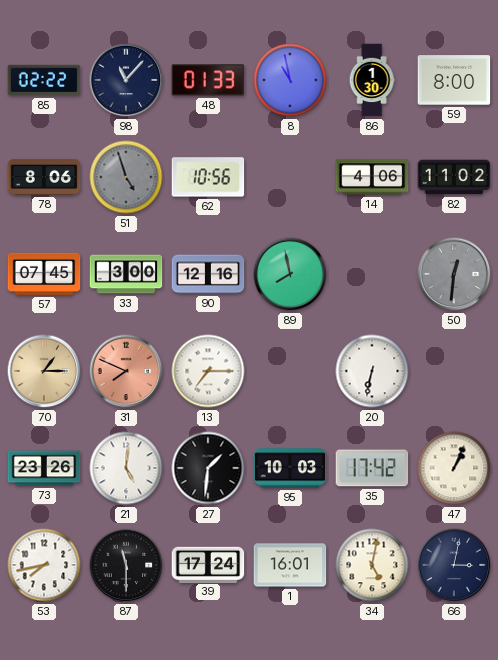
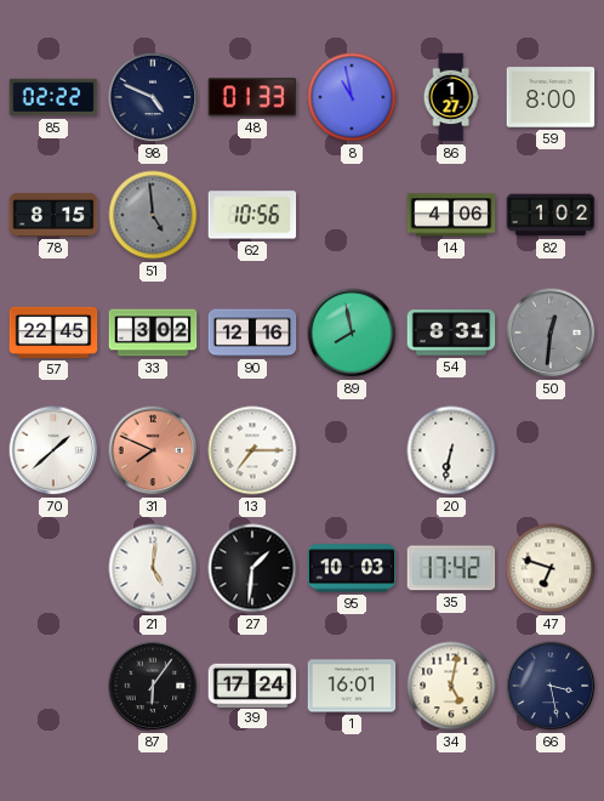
98: 11:07 -> 4:49
86: 1:30 -> 1:27
78: 8:06 -> 8:15
51: 4:57 -> 4:59
82: 11:02 -> 1:02
57: 07:45 -> 22:45
33: 3:00 -> 3:02
54: none -> 8:31
70: 1:15 -> 1:38
70 dial: champagne -> white
73: 23:26 -> none
47: 1:04 -> 6:48
53: 7:43 -> none
87: 11:30 -> 6:06
66: 3:02 -> 3:28
